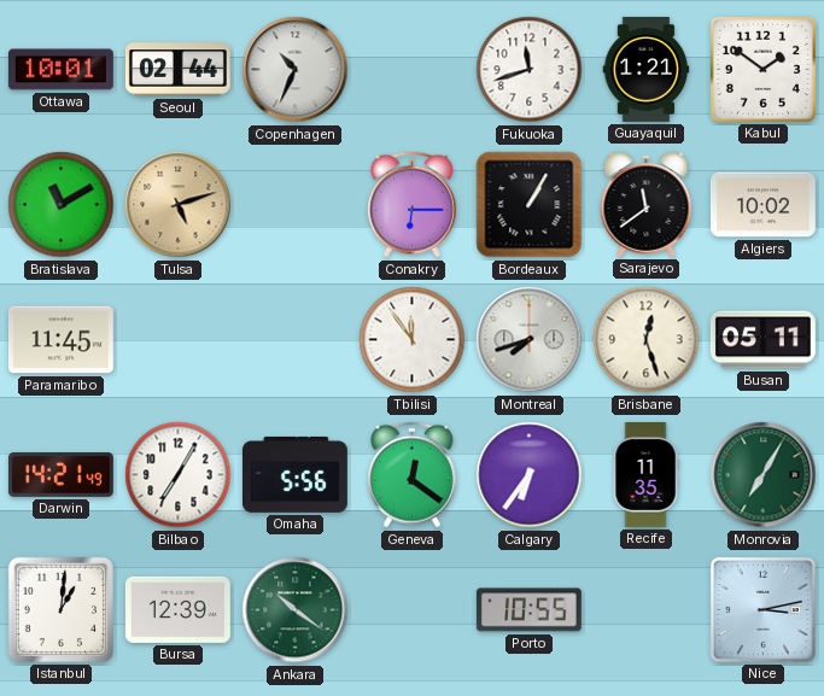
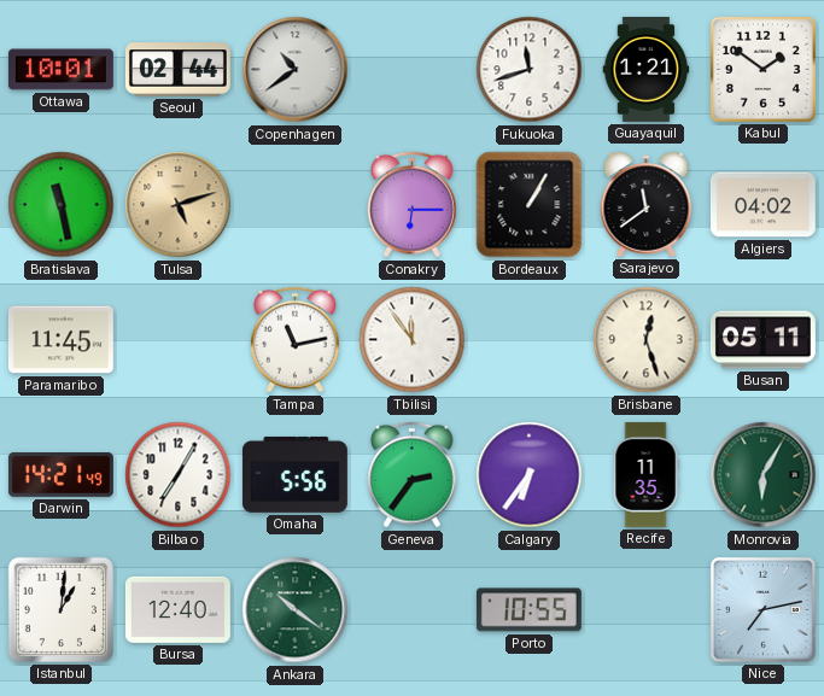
Copenhagen: 10:34 -> 10:39
Bratislava: 11:10 -> 11:28
Algiers: 10:02 -> 04:02
Tampa: none -> 11:13
Montreal: 7:42 -> none
Geneva: 12:21 -> 2:36
Monrovia: 7:05 -> 6:05
Bursa: 12:39 -> 12:40
Nice: 3:13 -> 7:13
